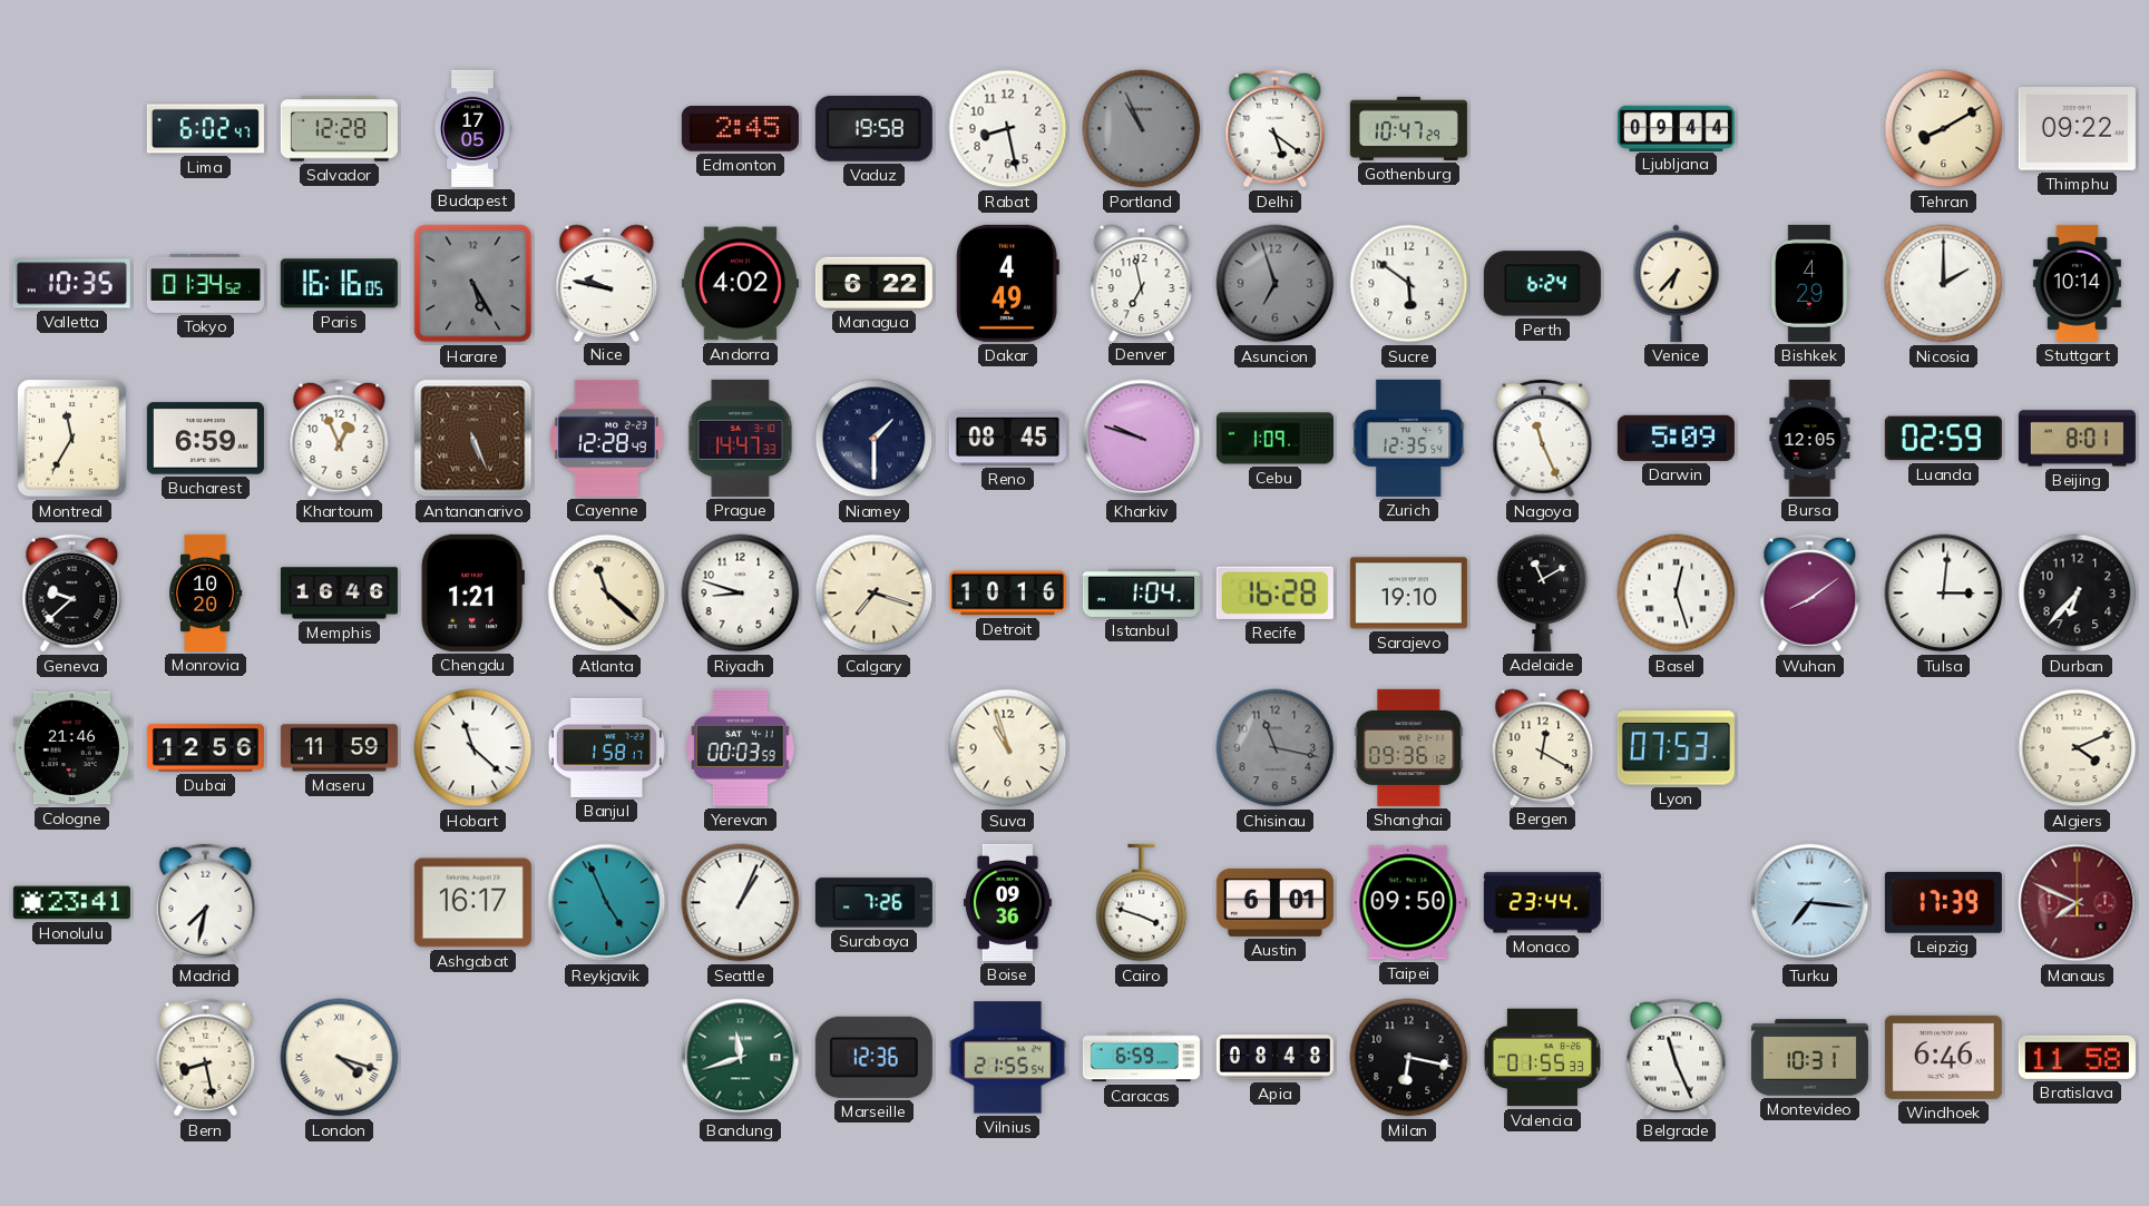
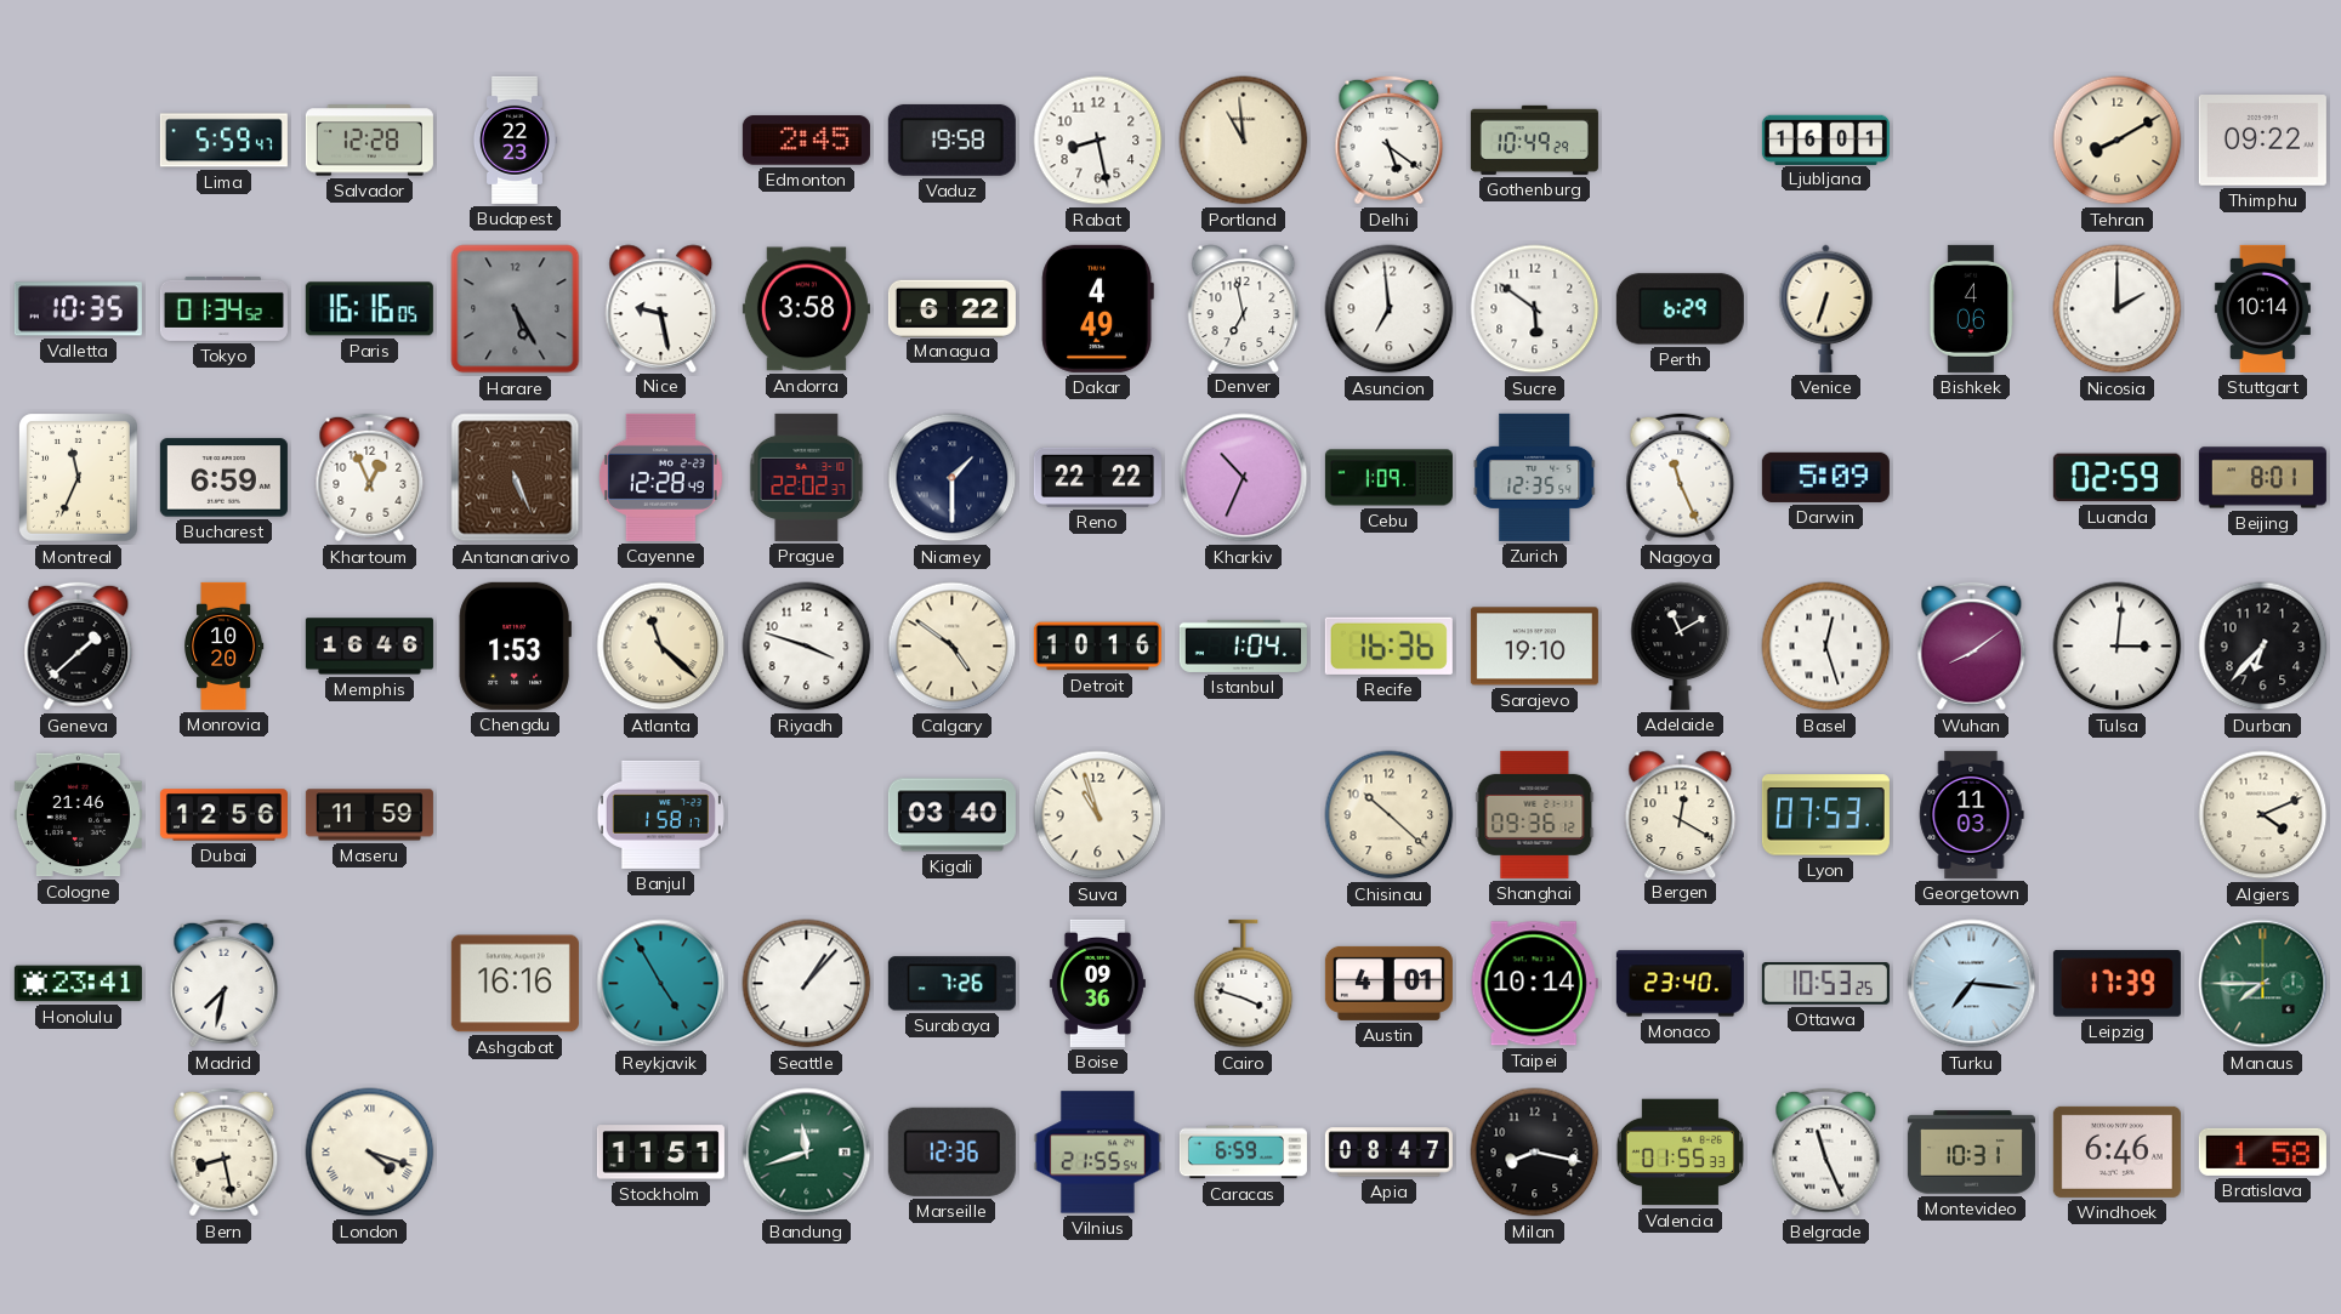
Lima: 6:02 -> 5:59
Budapest: 17:05 -> 22:23
Portland: 10:56 -> 10:59
Portland dial: grey -> cream
Gothenburg: 10:47 -> 10:49
Ljubljana: 09:44 -> 16:01
Nice: 9:47 -> 9:28
Andorra: 4:02 -> 3:58
Asuncion: 6:57 -> 6:59
Asuncion dial: grey -> white
Perth: 6:24 -> 6:29
Venice: 6:37 -> 6:33
Bishkek: 4:29 -> 4:06
Montreal: 11:35 -> 11:34
Prague: 14:47 -> 22:02
Reno: 08:45 -> 22:22
Kharkiv: 9:48 -> 10:34
Bursa: 12:05 -> none
Geneva: 9:38 -> 1:38
Chengdu: 1:21 -> 1:53
Riyadh: 8:48 -> 3:48
Calgary: 7:18 -> 4:51
Recife: 16:28 -> 16:36
Hobart: 11:22 -> none
Yerevan: 00:03 -> none
Kigali: none -> 03:40
Chisinau: 11:17 -> 10:22
Chisinau dial: grey -> cream
Georgetown: none -> 11:03
Ashgabat: 16:17 -> 16:16
Reykjavik: 4:56 -> 4:55
Seattle: 1:04 -> 1:07
Austin: 6:01 -> 4:01
Taipei: 09:50 -> 10:14
Monaco: 23:44 -> 23:40
Ottawa: none -> 10:53
Manaus: 7:49 -> 7:45
Manaus dial: burgundy -> green
Stockholm: none -> 11:51
Apia: 08:48 -> 08:47
Milan: 6:17 -> 8:17
Bratislava: 11:58 -> 1:58
